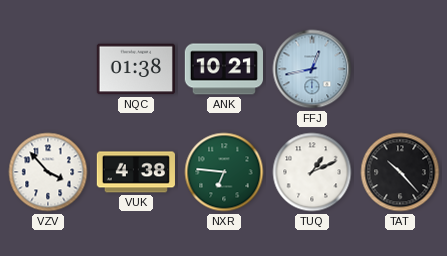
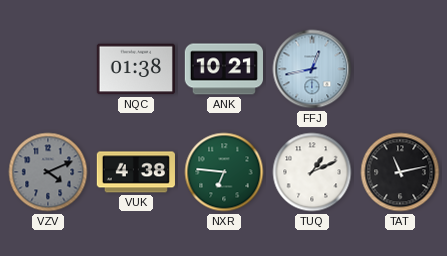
VZV: 3:53 -> 4:11
VZV dial: white -> grey
TAT: 10:23 -> 11:13
